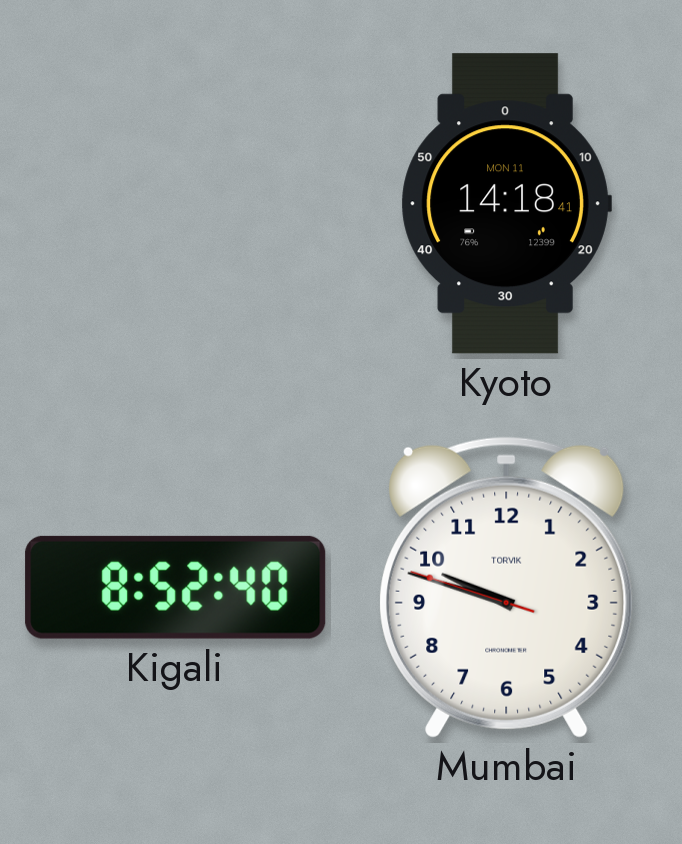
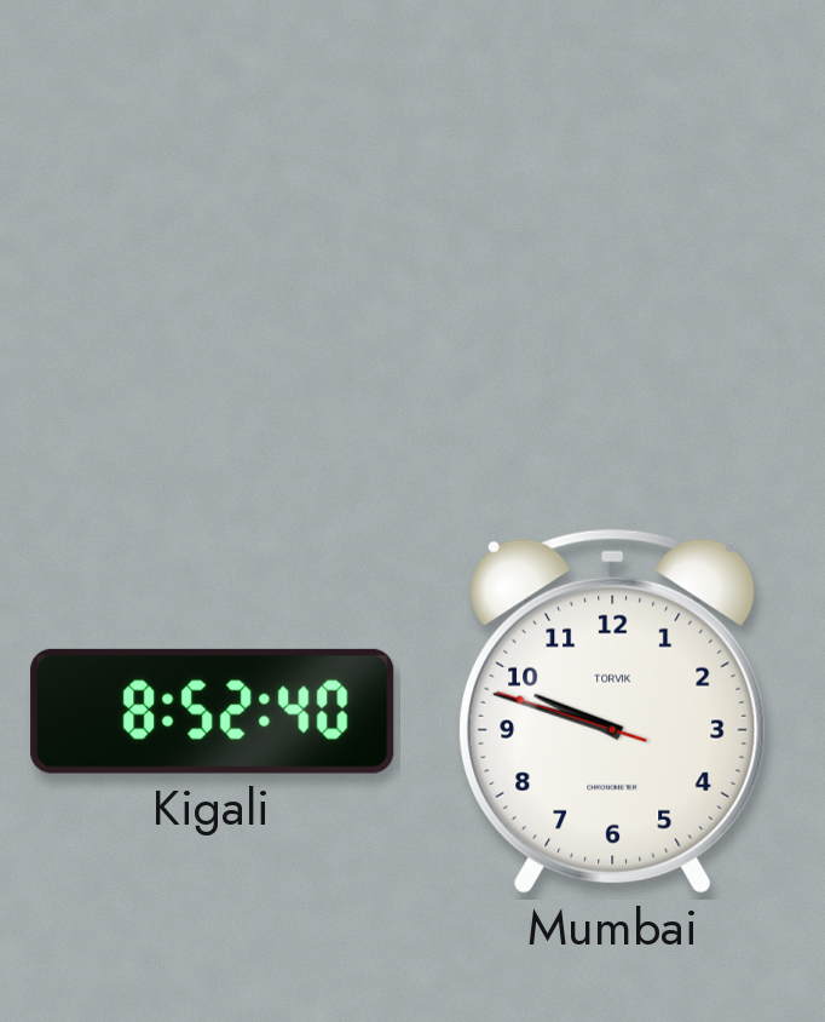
Kyoto: 14:18 -> none
